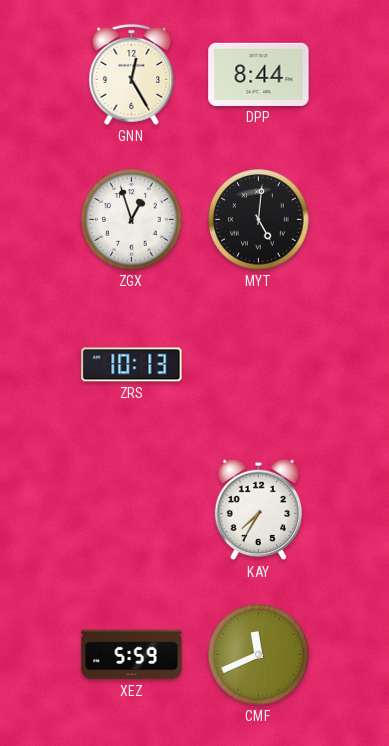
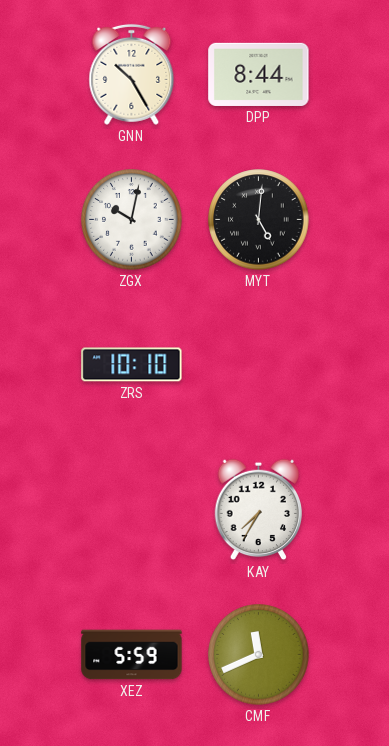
GNN: 12:25 -> 10:25
ZGX: 12:57 -> 10:02
ZRS: 10:13 -> 10:10
